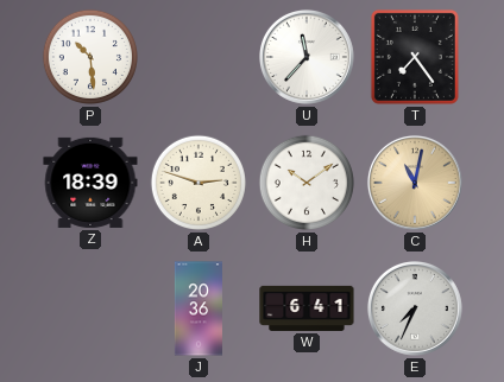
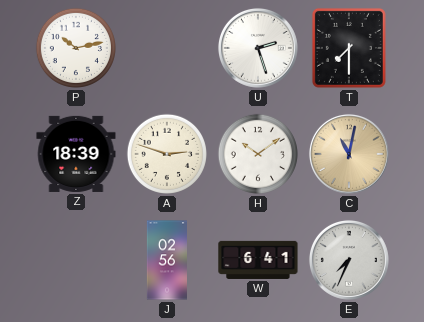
P: 10:29 -> 10:13
U: 11:37 -> 2:27
T: 7:24 -> 7:30
J: 20:36 -> 02:56
